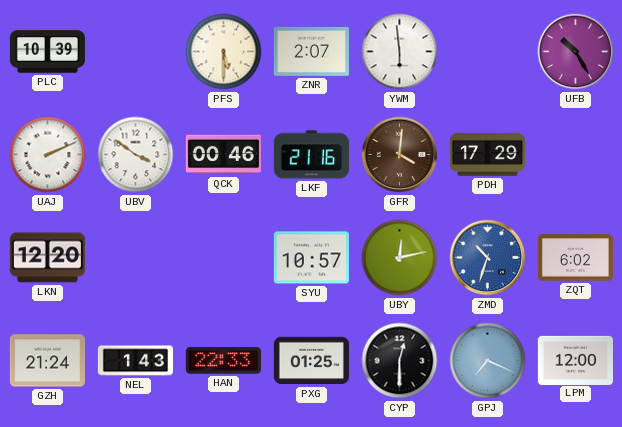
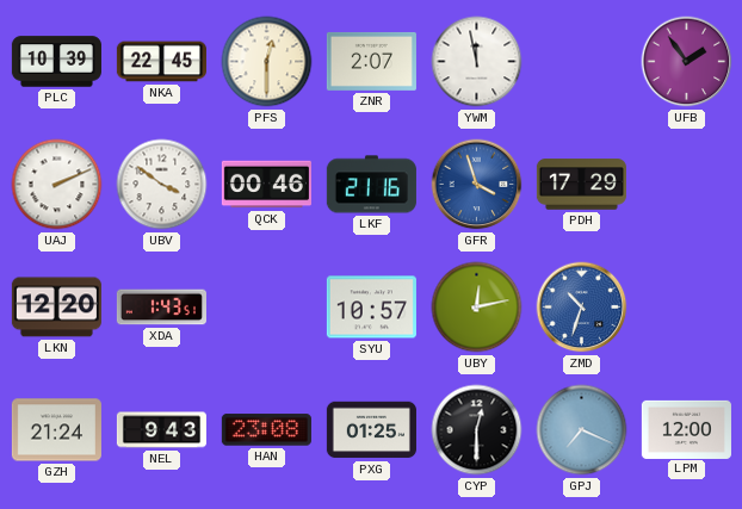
NKA: none -> 22:45
PFS: 5:30 -> 12:30
YWM: 5:59 -> 11:58
UFB: 10:25 -> 1:54
GFR: 4:01 -> 3:57
GFR dial: brown -> blue
XDA: none -> 1:43
ZQT: 6:02 -> none
NEL: 1:43 -> 9:43
HAN: 22:33 -> 23:08
